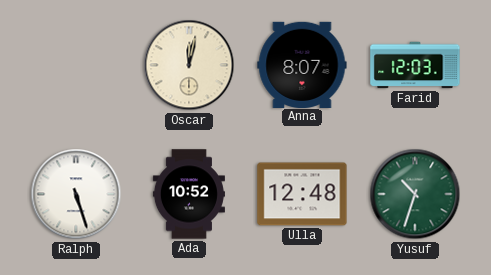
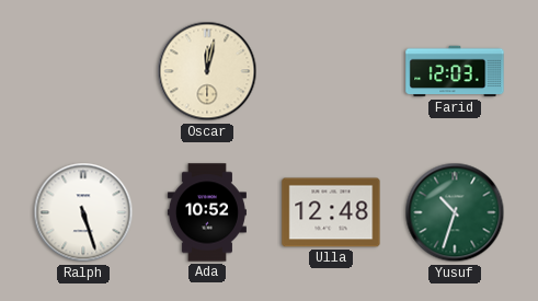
Anna: 8:07 -> none
